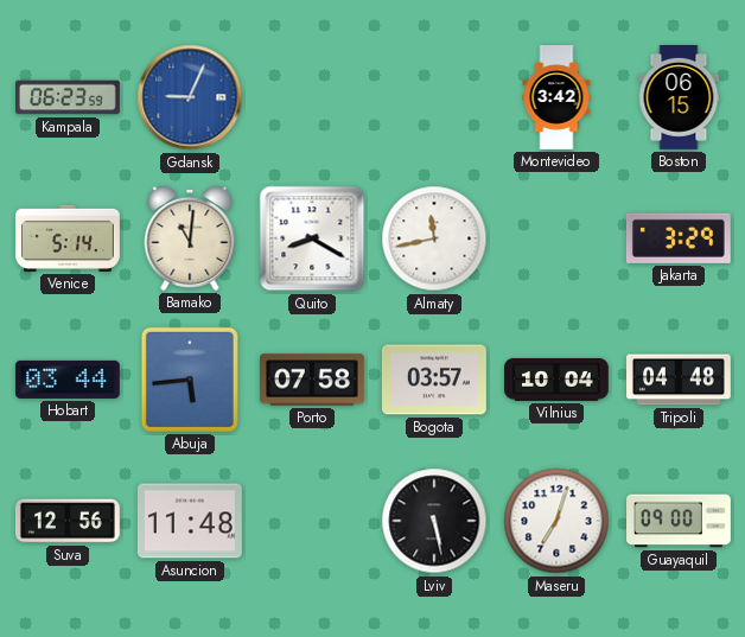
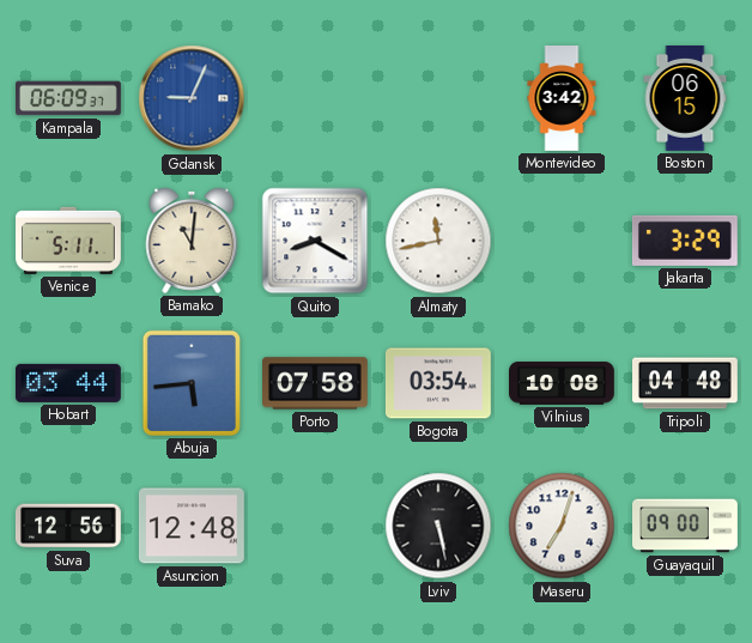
Kampala: 06:23 -> 06:09
Venice: 5:14 -> 5:11
Bogota: 03:57 -> 03:54
Vilnius: 10:04 -> 10:08
Asuncion: 11:48 -> 12:48
